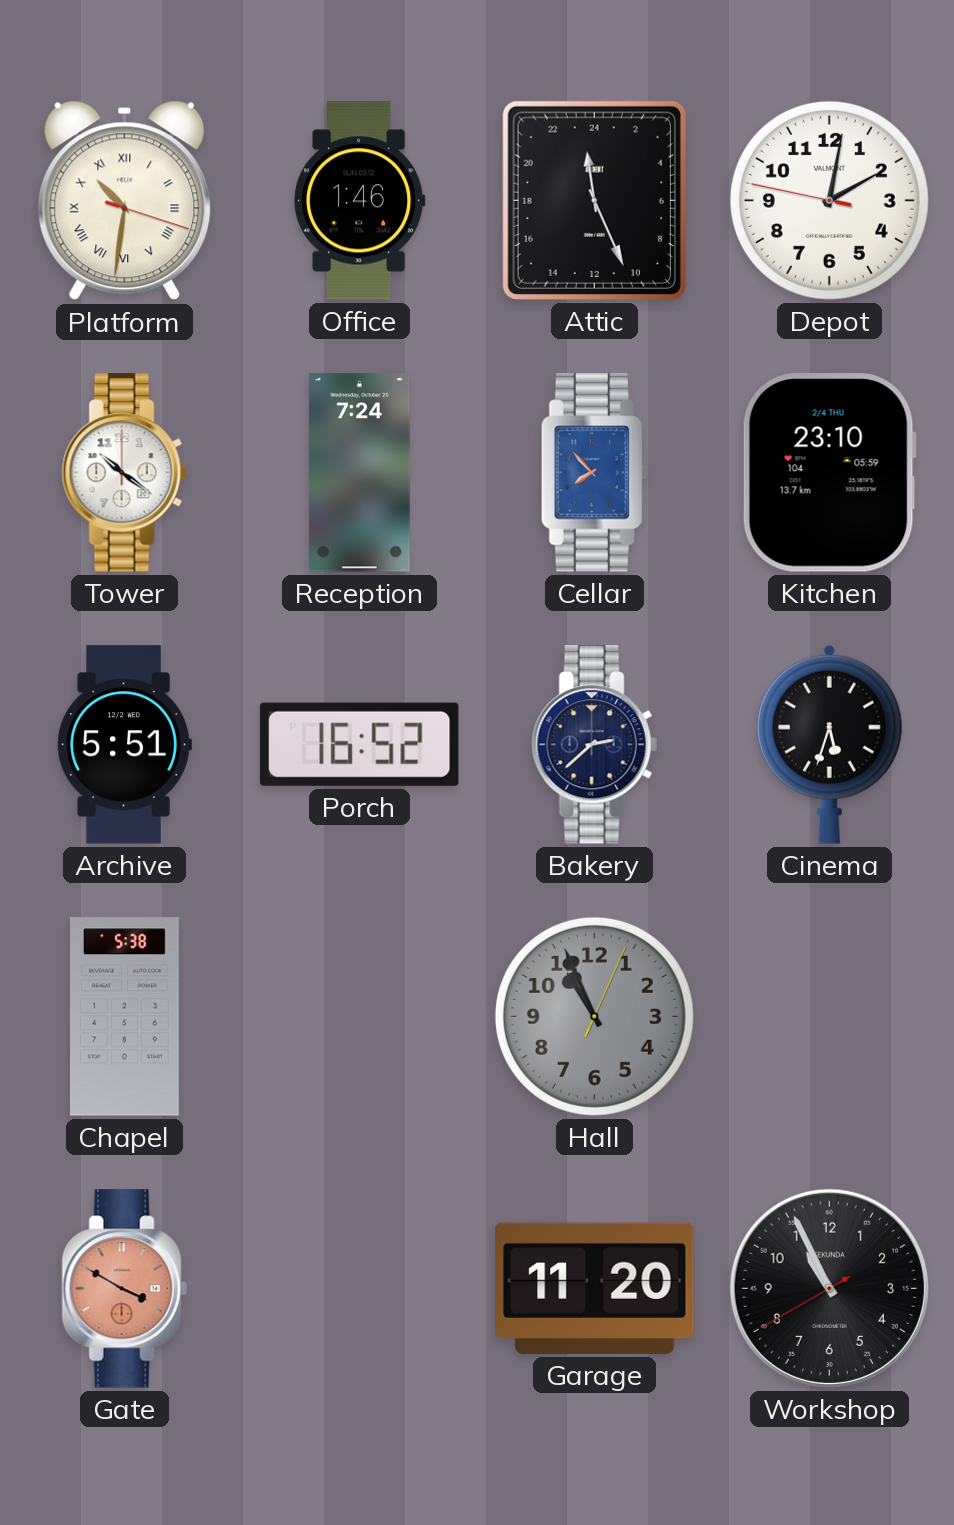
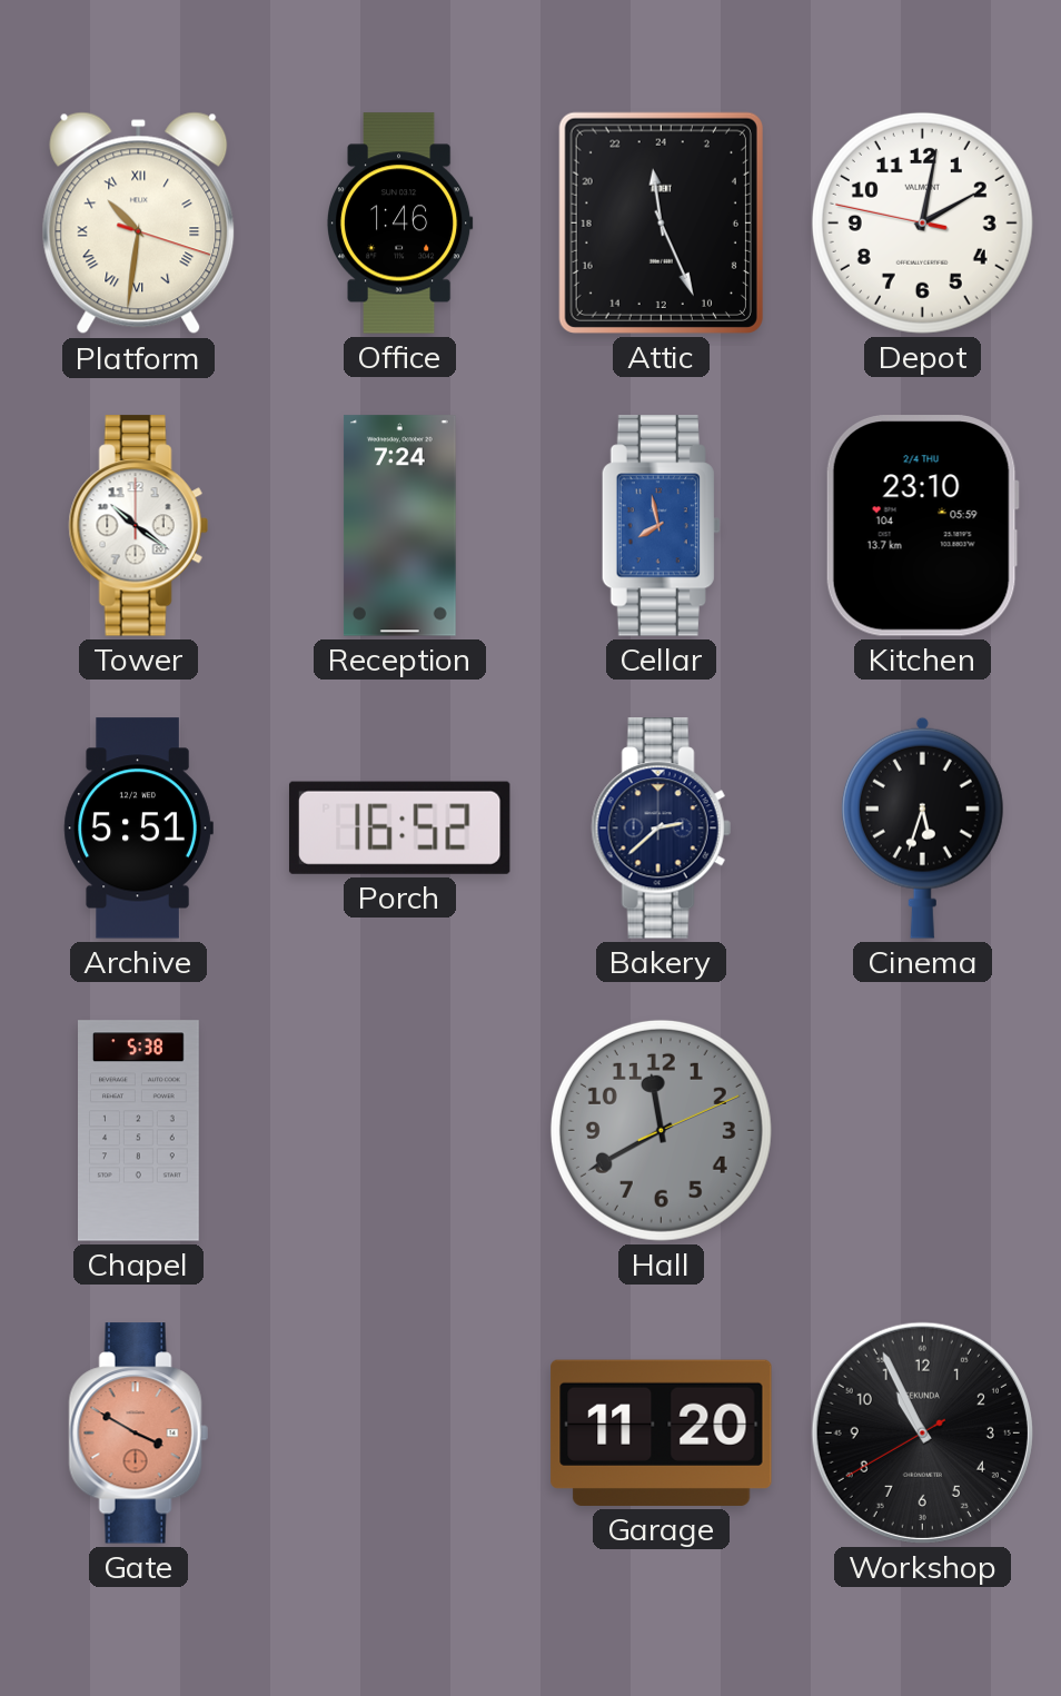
Cellar: 7:53 -> 7:58
Hall: 10:56 -> 11:40
